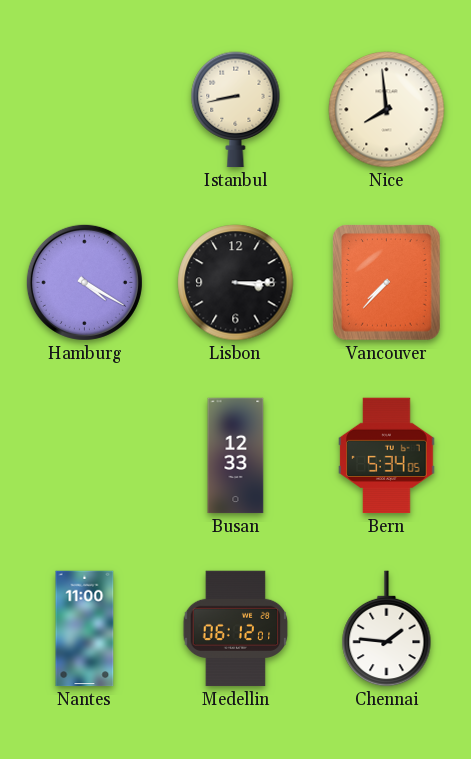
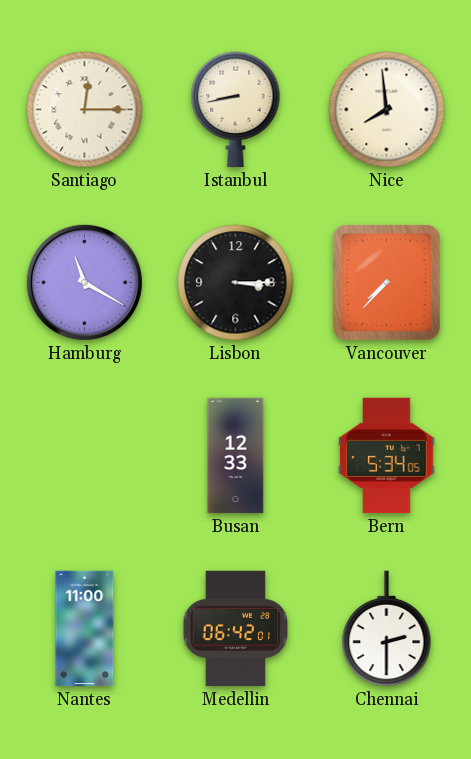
Santiago: none -> 12:15
Hamburg: 4:20 -> 11:20
Medellin: 06:12 -> 06:42
Chennai: 1:46 -> 2:30
